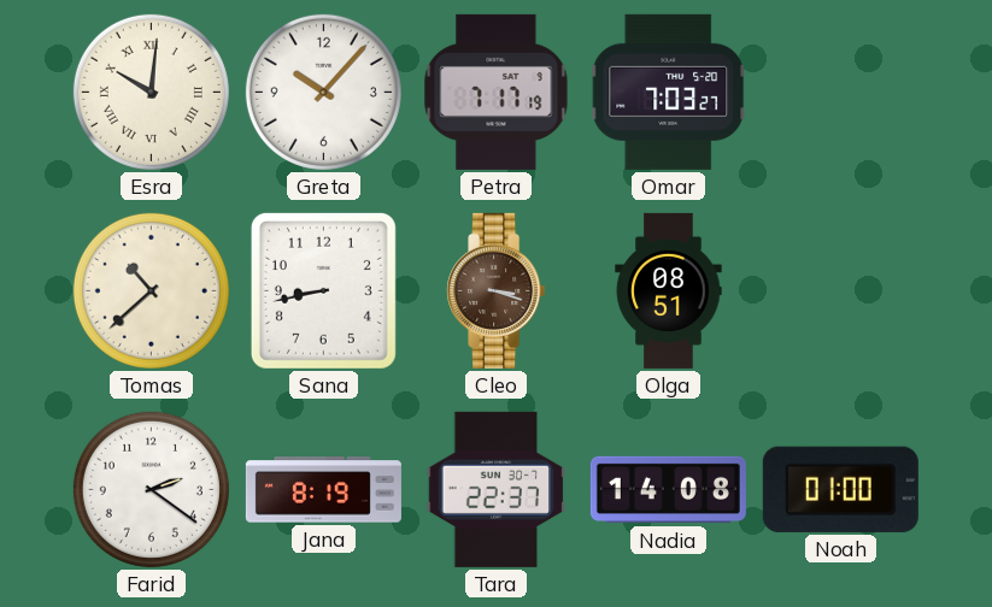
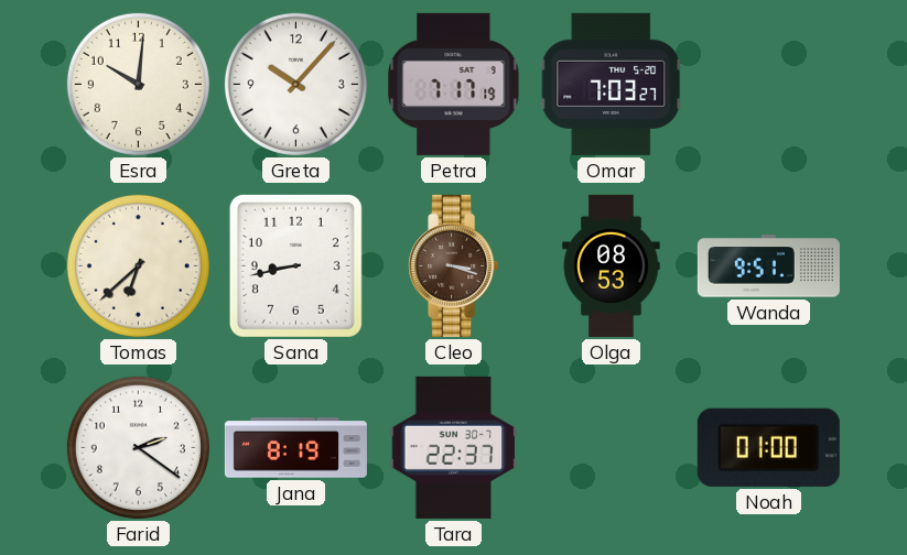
Esra numerals: Roman -> Arabic
Tomas: 10:38 -> 6:38
Olga: 08:51 -> 08:53
Wanda: none -> 9:51
Nadia: 14:08 -> none
